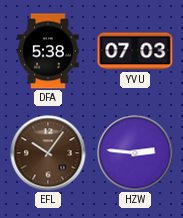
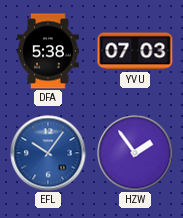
EFL dial: brown -> blue
HZW: 2:46 -> 1:54
